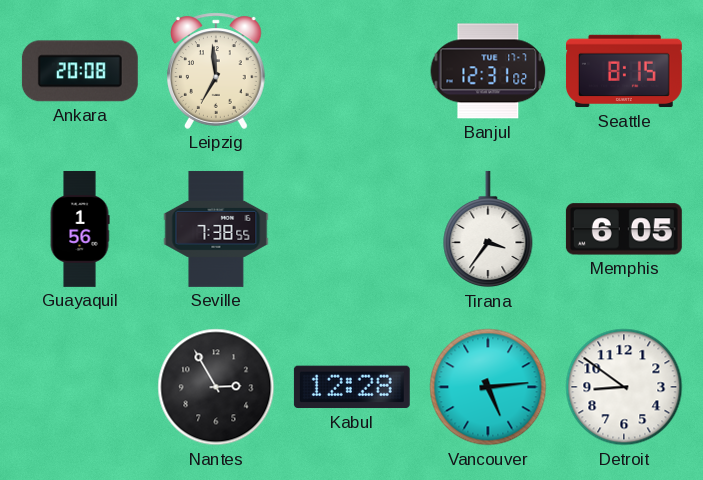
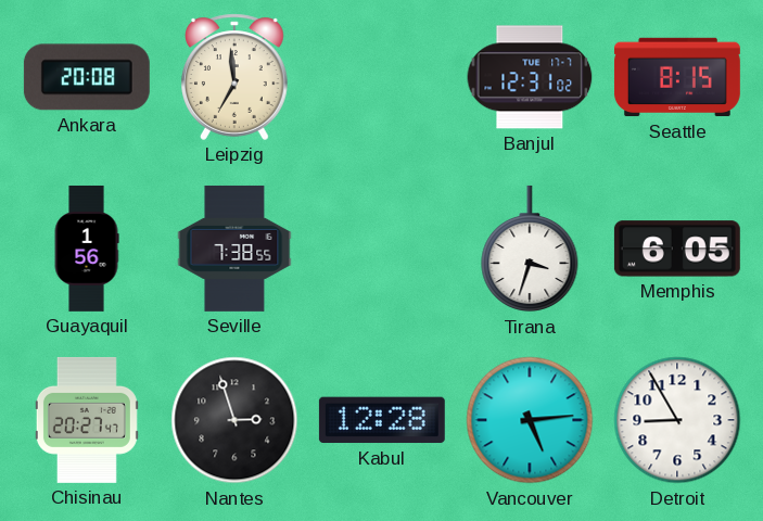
Tirana: 3:36 -> 3:33
Chisinau: none -> 20:27
Nantes: 2:55 -> 2:57
Detroit: 8:51 -> 8:55
